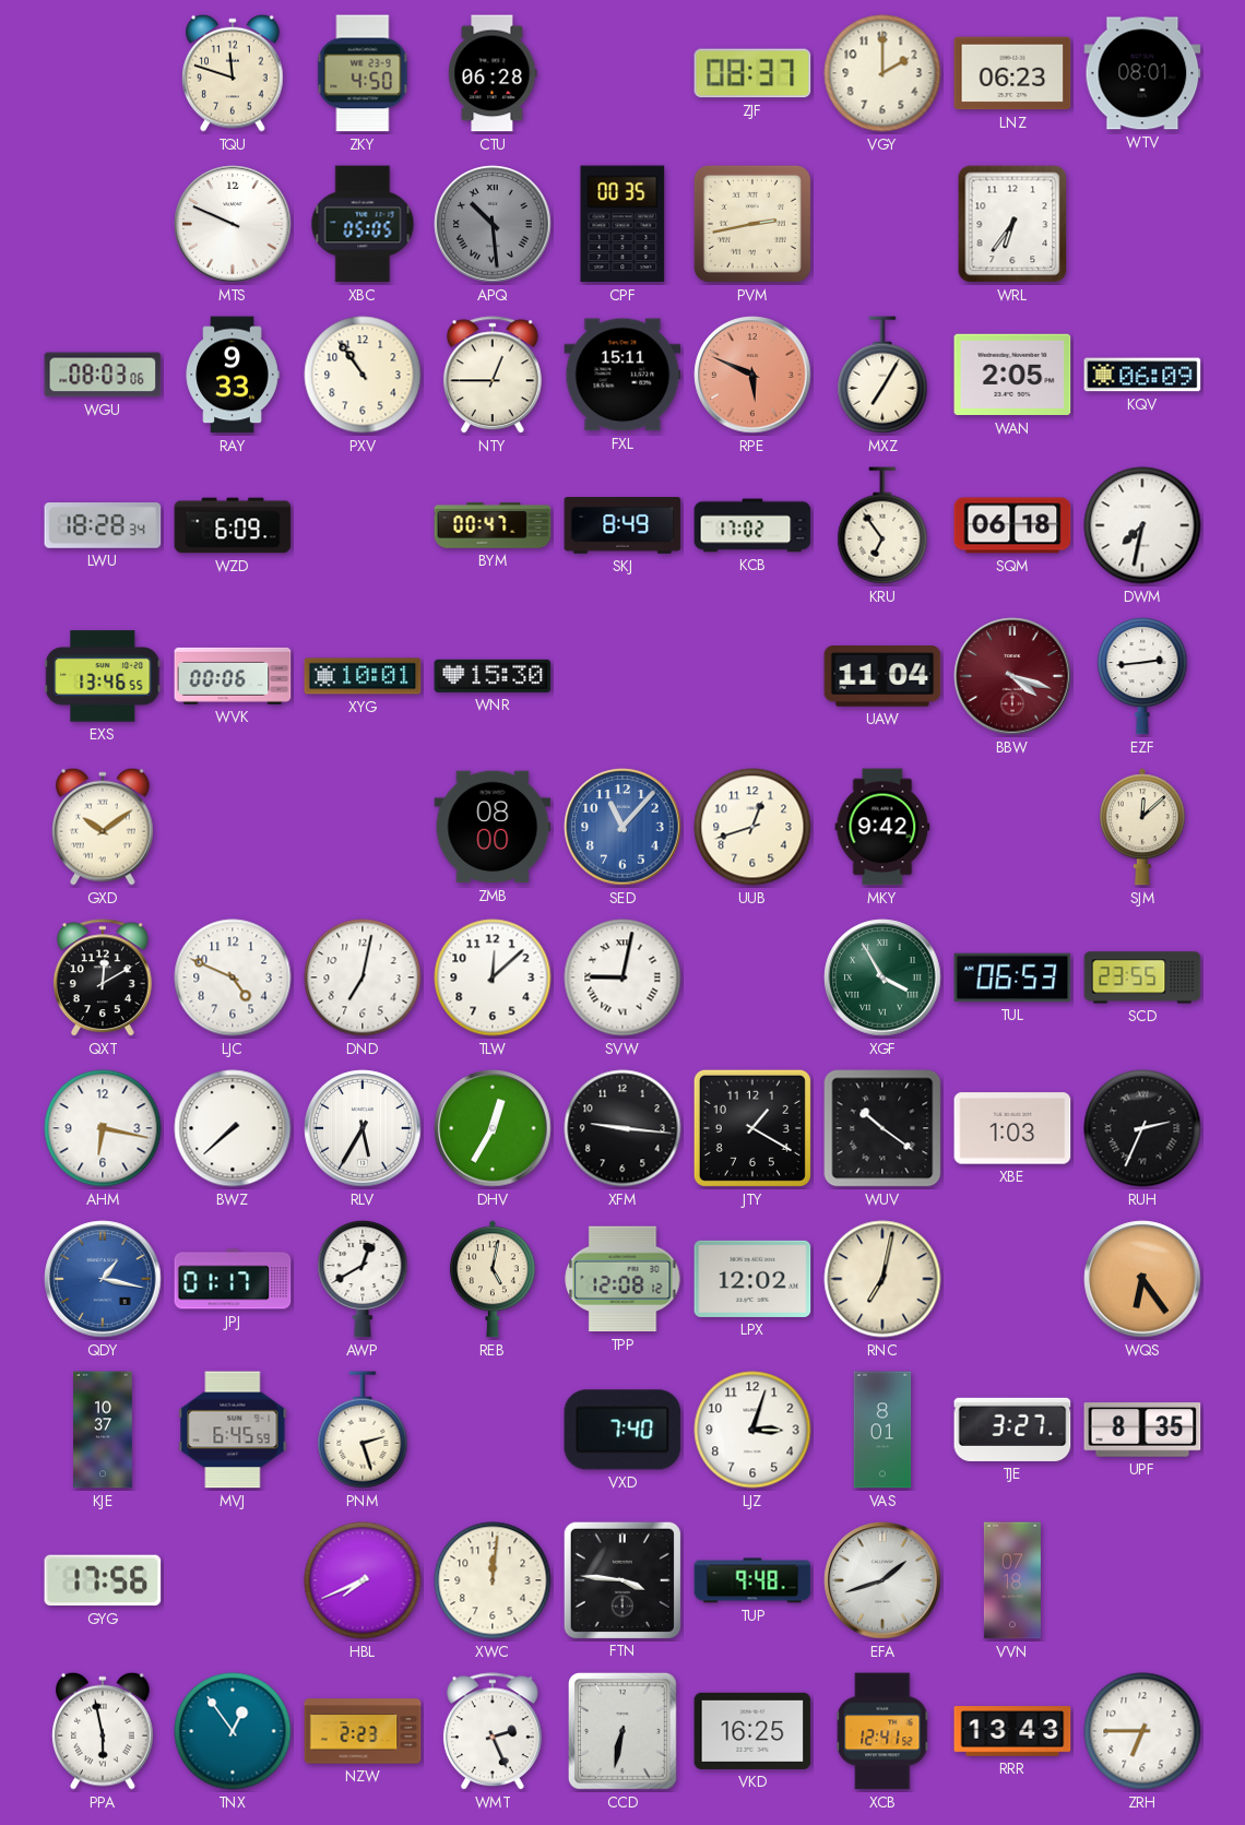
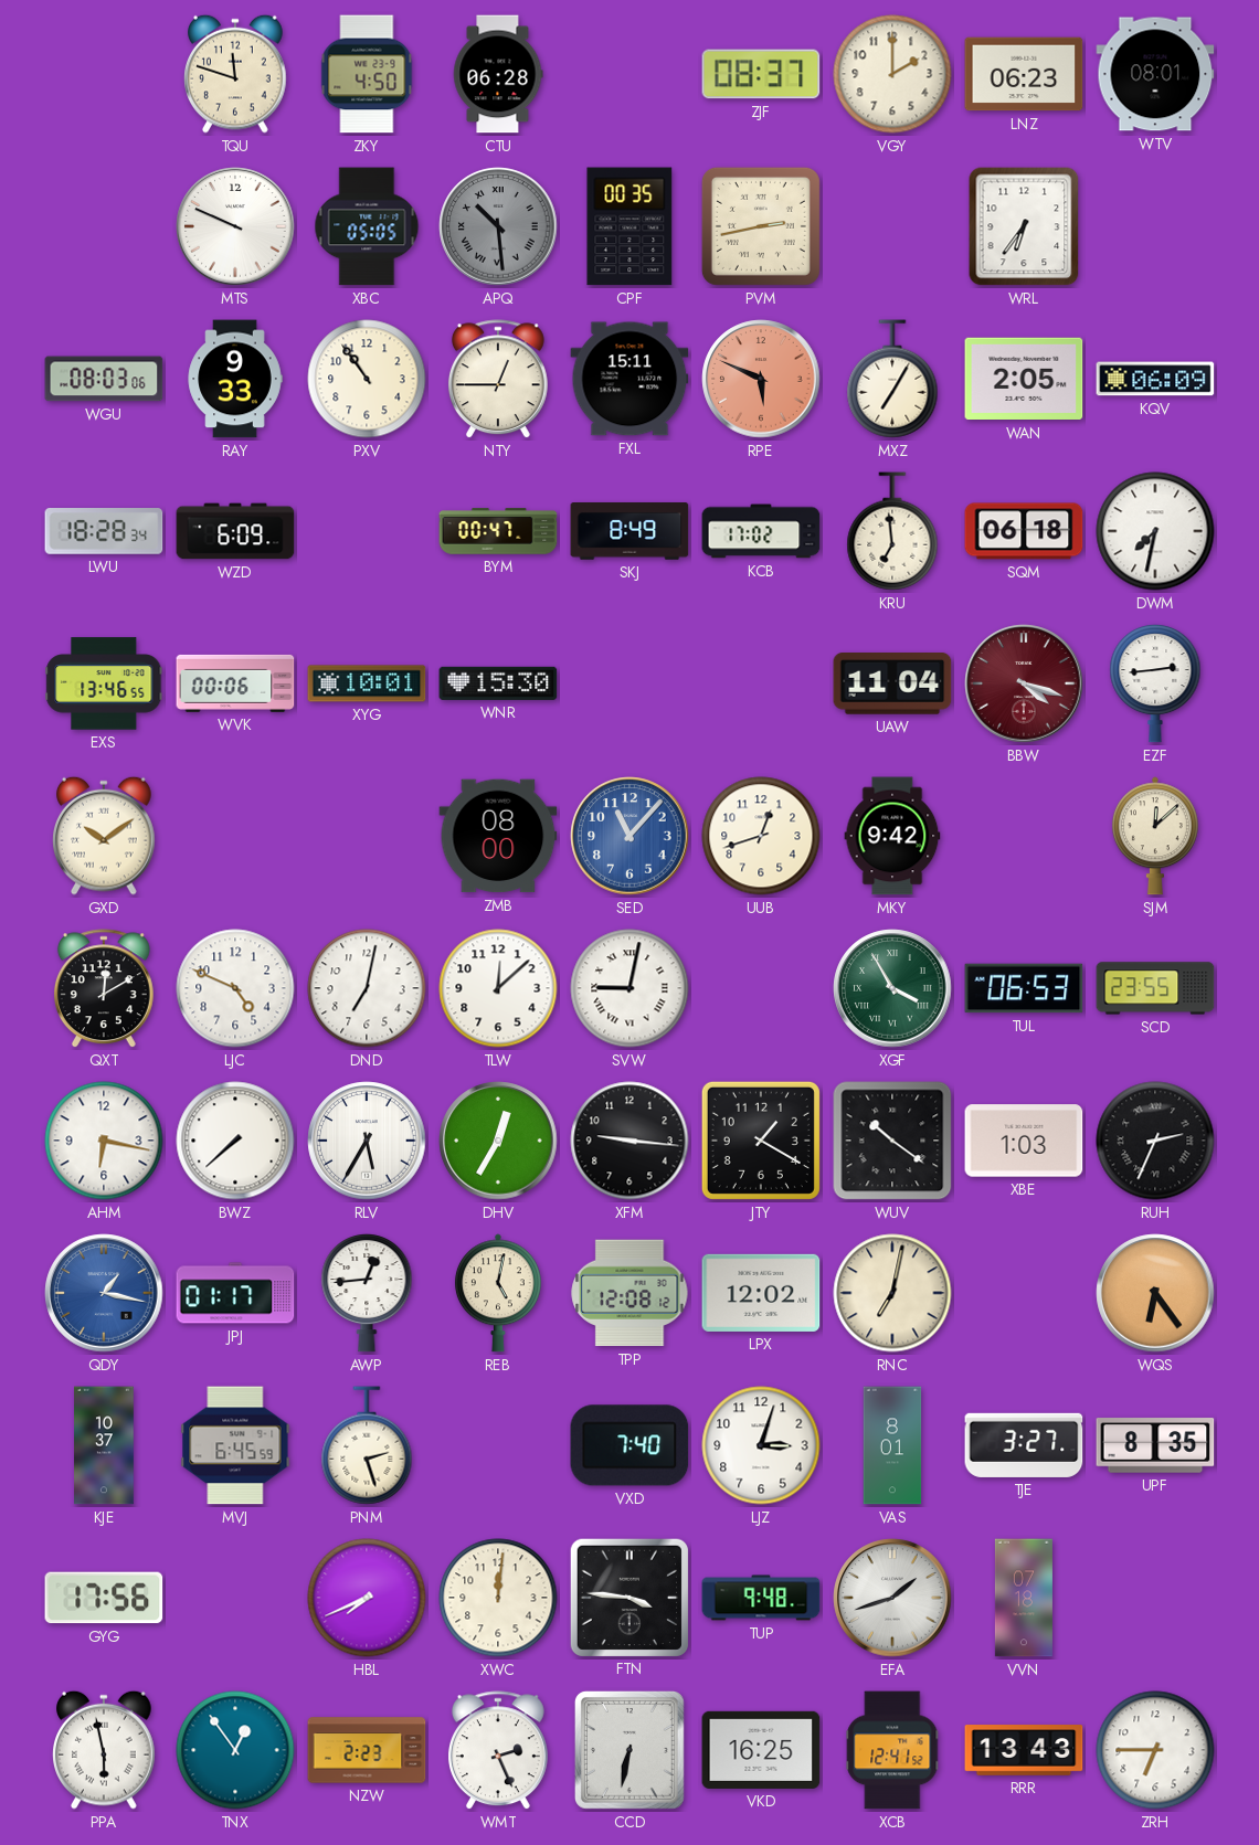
KRU: 6:54 -> 6:59
AWP: 12:40 -> 12:44
